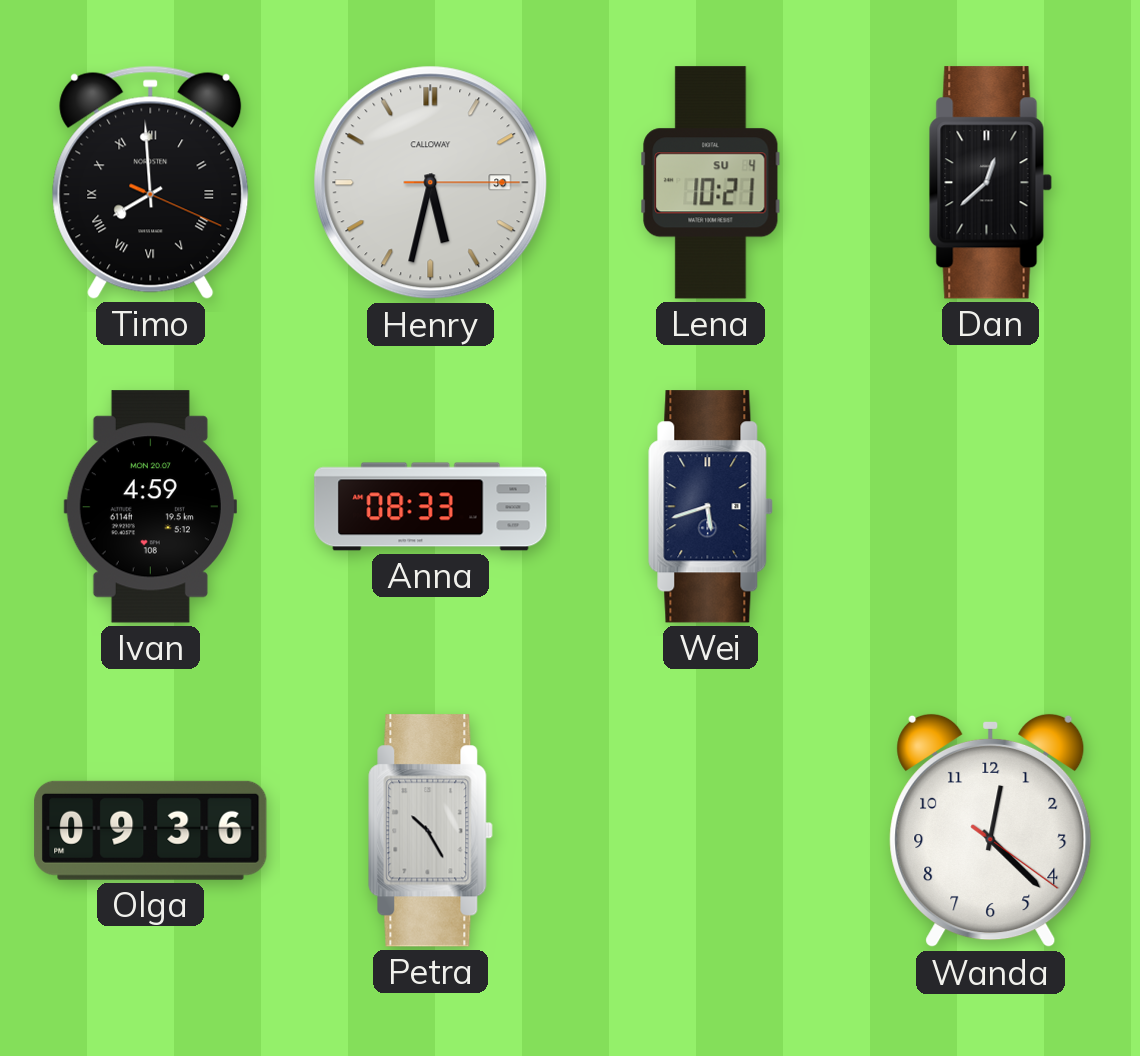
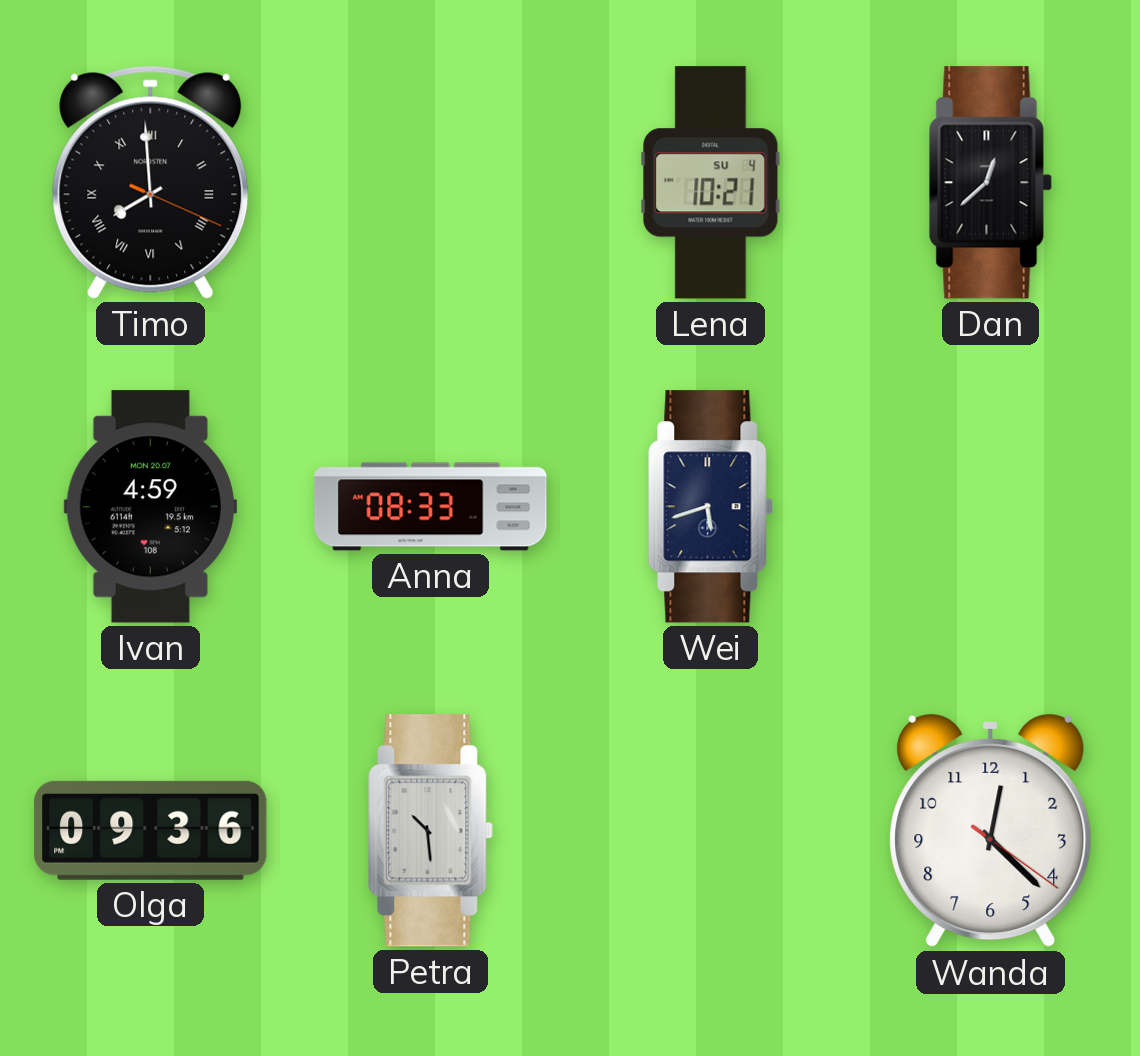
Henry: 5:32 -> none
Petra: 10:25 -> 10:29
